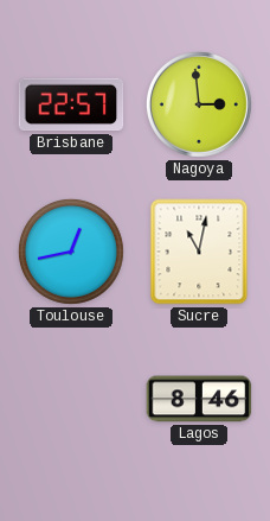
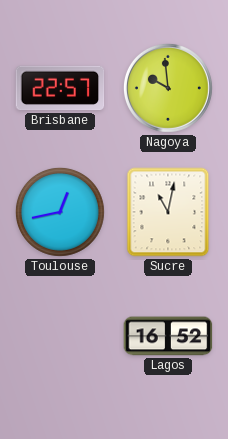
Nagoya: 2:59 -> 9:59
Lagos: 8:46 -> 16:52
